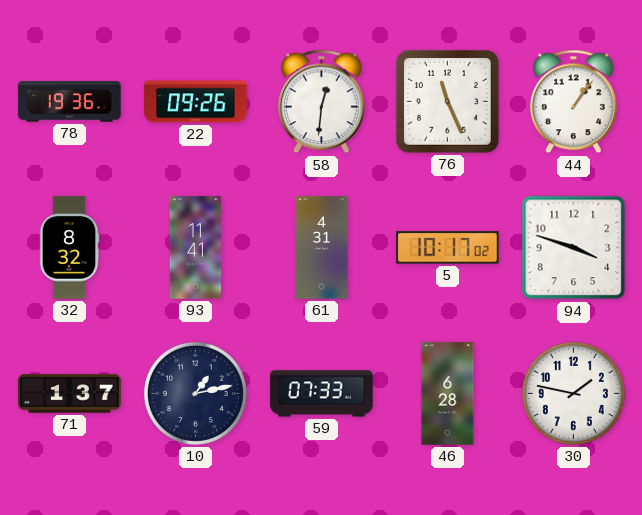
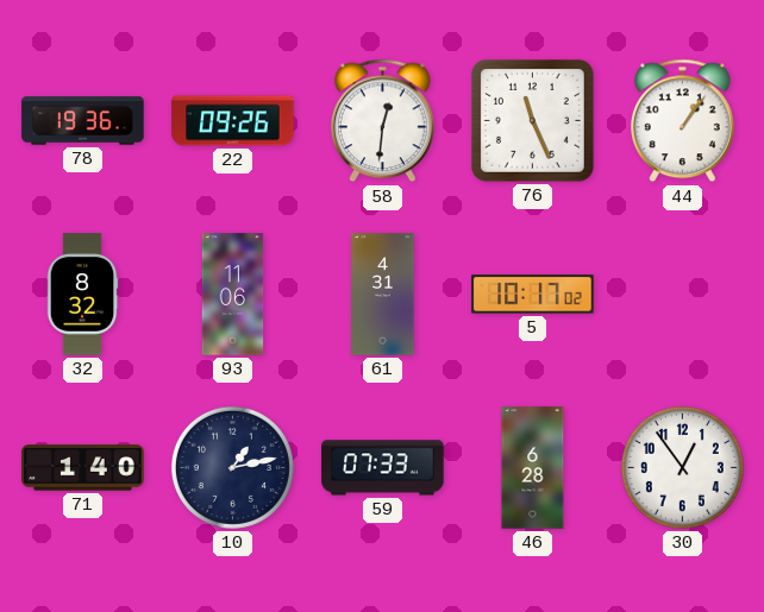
93: 11:41 -> 11:06
94: 3:48 -> none
71: 1:37 -> 1:40
30: 1:47 -> 12:54
